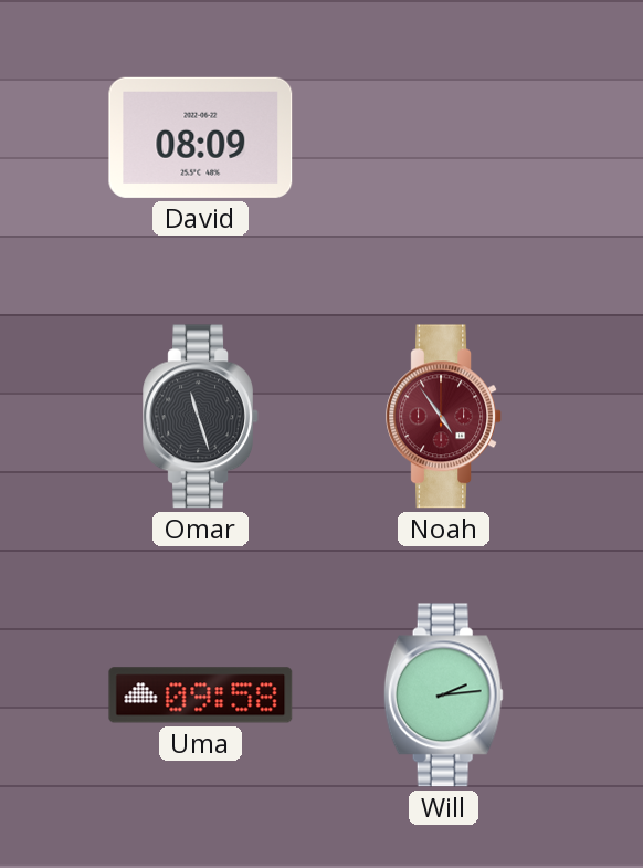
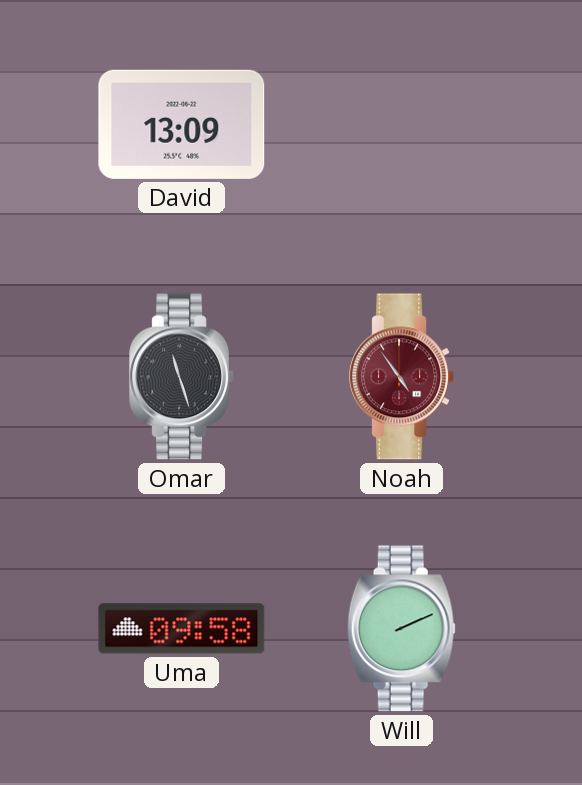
David: 08:09 -> 13:09
Will: 2:14 -> 2:11
